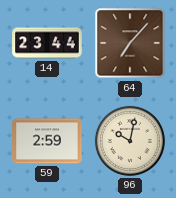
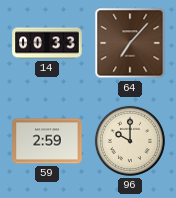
14: 23:44 -> 00:33
96: 10:02 -> 10:00
